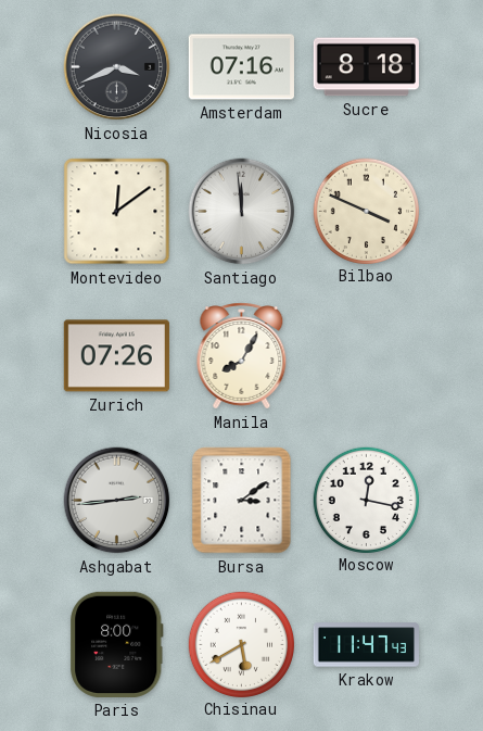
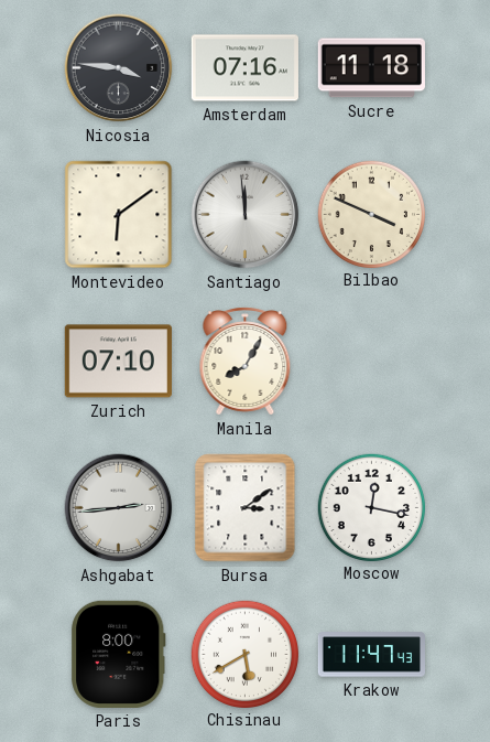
Nicosia: 3:41 -> 3:46
Sucre: 8:18 -> 11:18
Montevideo: 12:09 -> 6:09
Zurich: 07:26 -> 07:10
